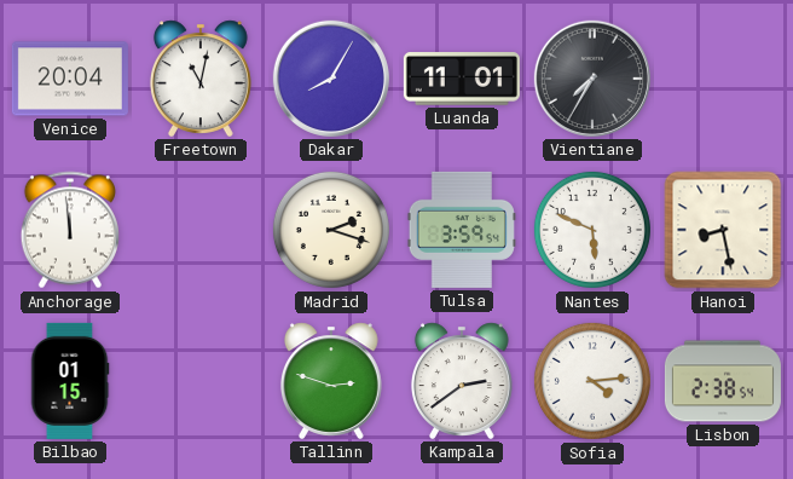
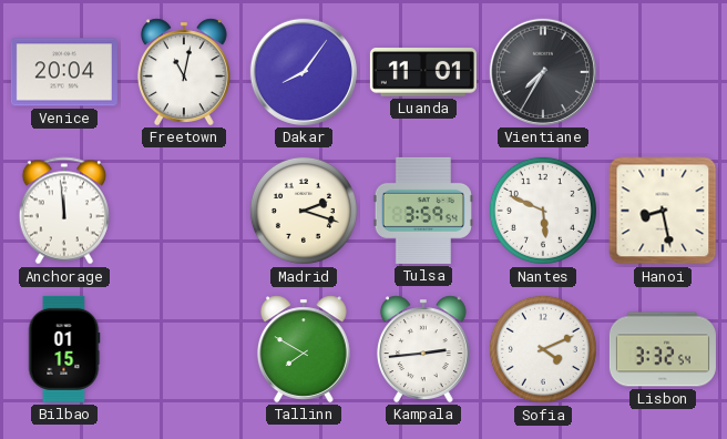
Dakar: 8:05 -> 8:06
Tallinn: 2:48 -> 7:50
Kampala: 2:39 -> 2:44
Sofia: 4:14 -> 4:11
Lisbon: 2:38 -> 3:32
